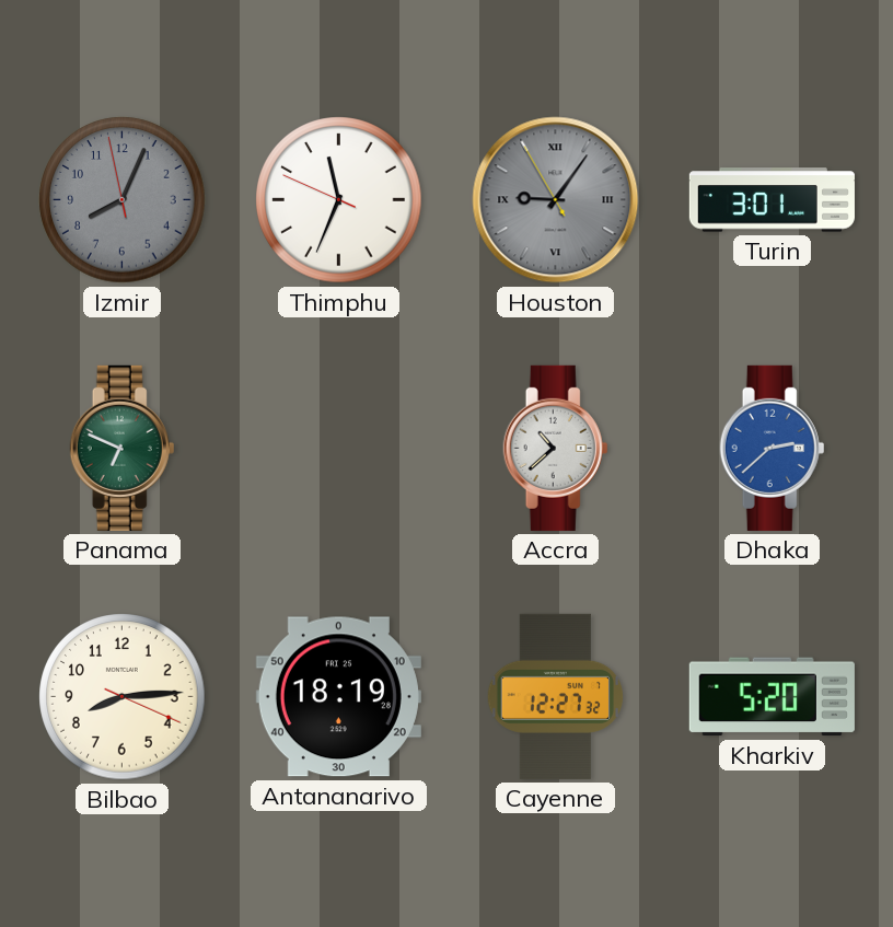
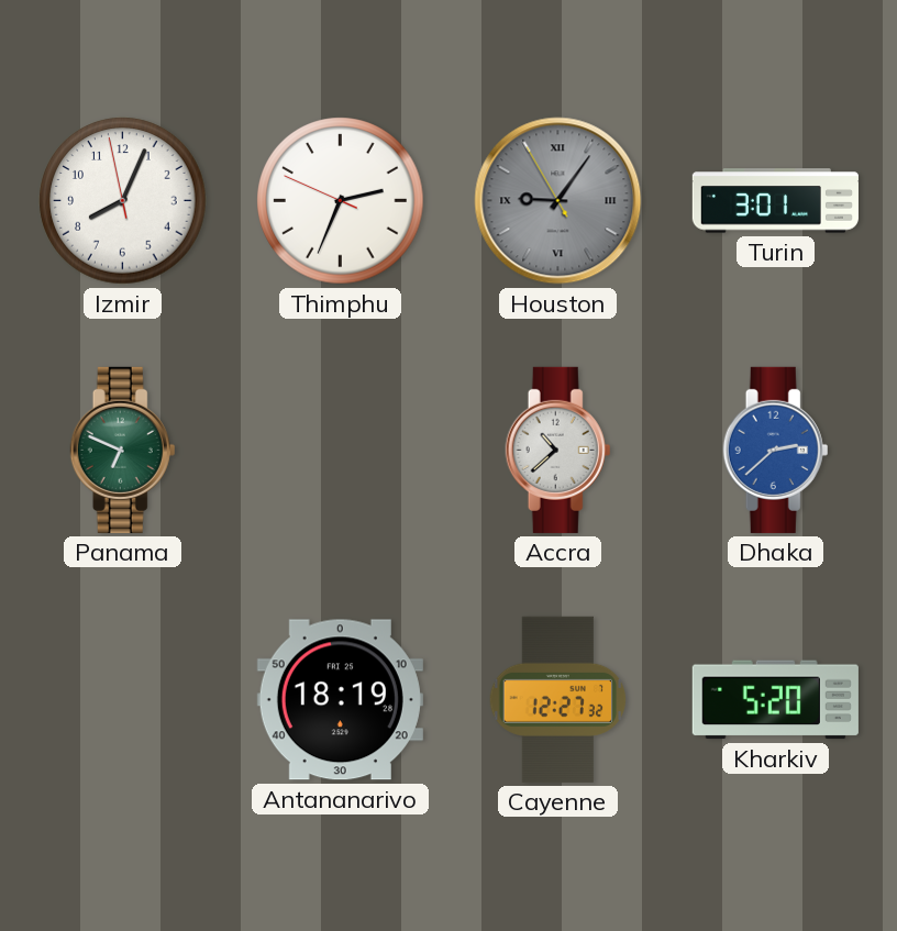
Izmir dial: grey -> white
Thimphu: 11:33 -> 2:33
Bilbao: 8:14 -> none
